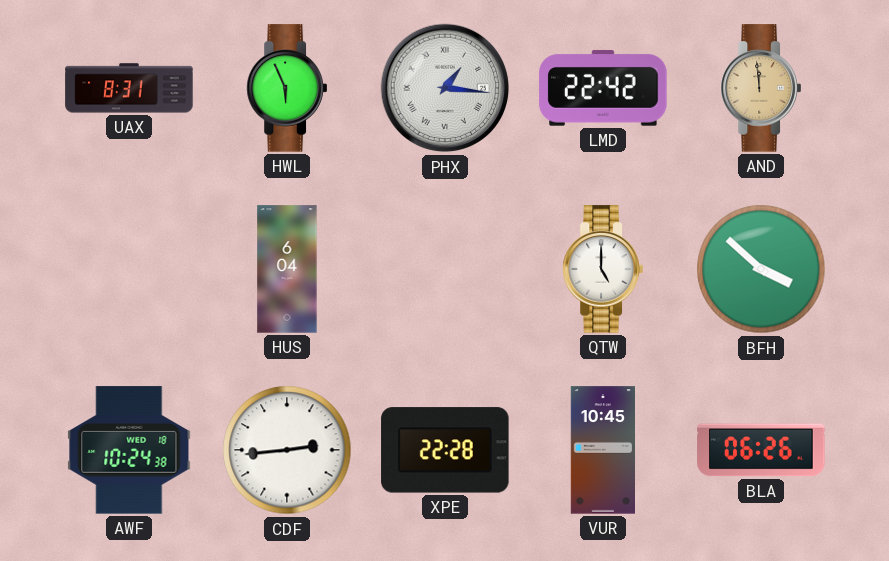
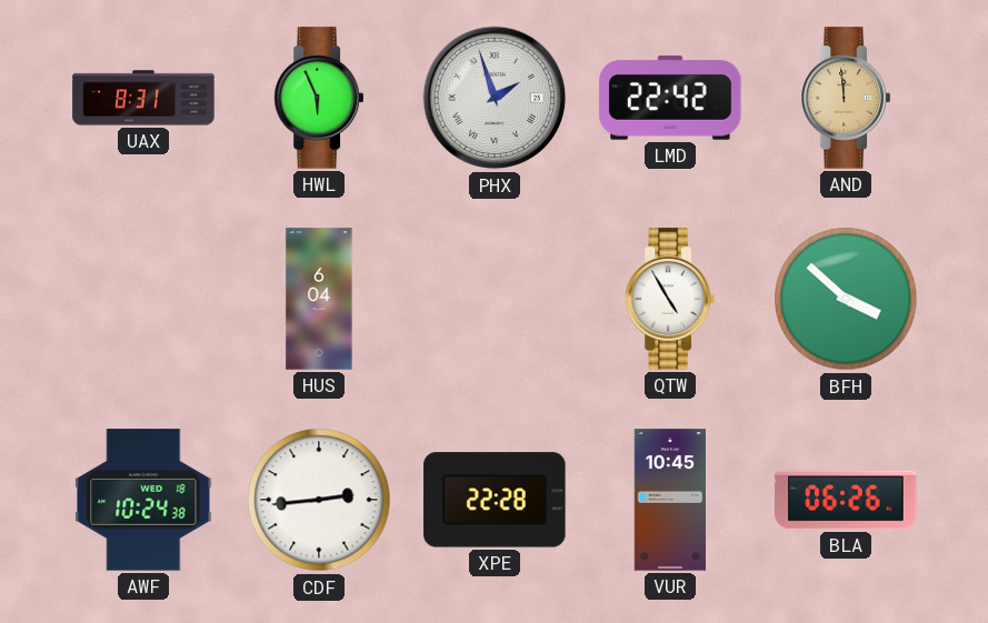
PHX: 1:16 -> 1:57
QTW: 5:00 -> 4:55
